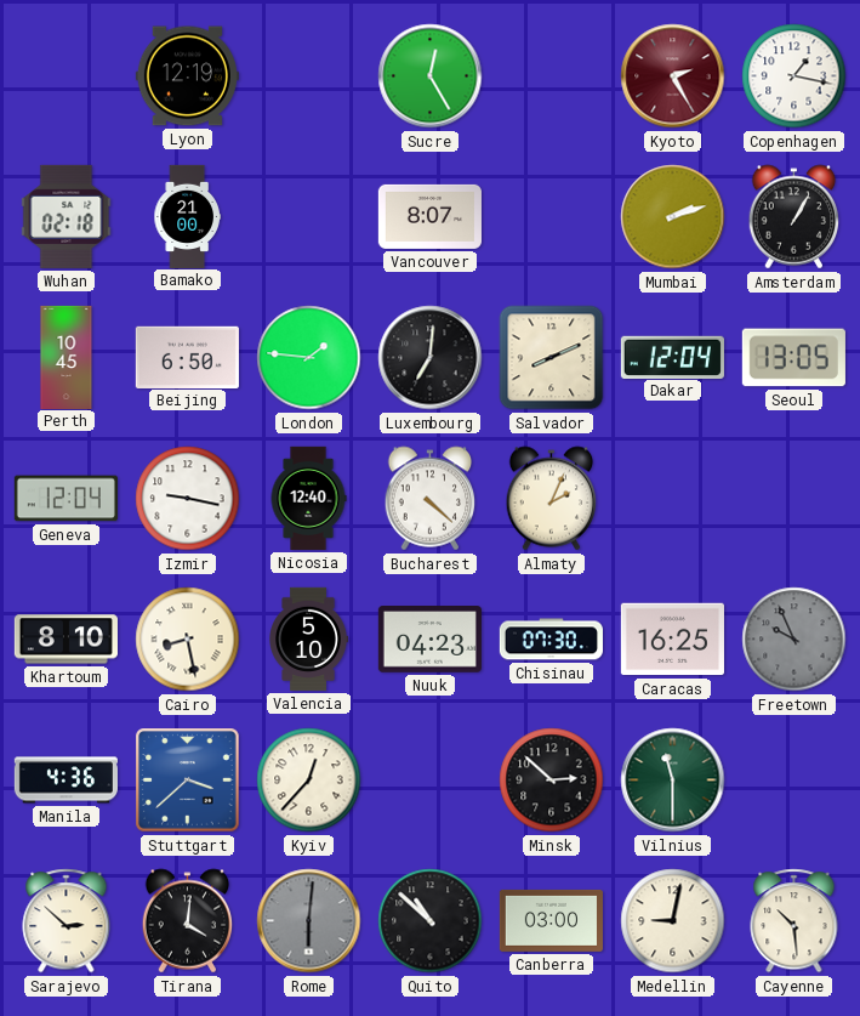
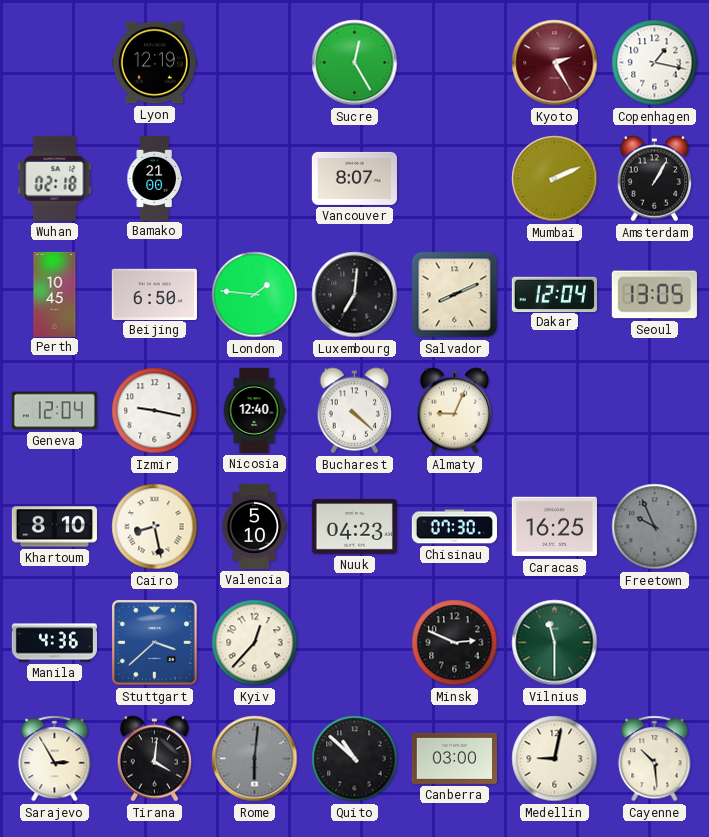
Mumbai: 2:12 -> 2:11
Almaty: 2:04 -> 9:04
Minsk: 2:52 -> 2:49
Sarajevo: 2:52 -> 2:55
